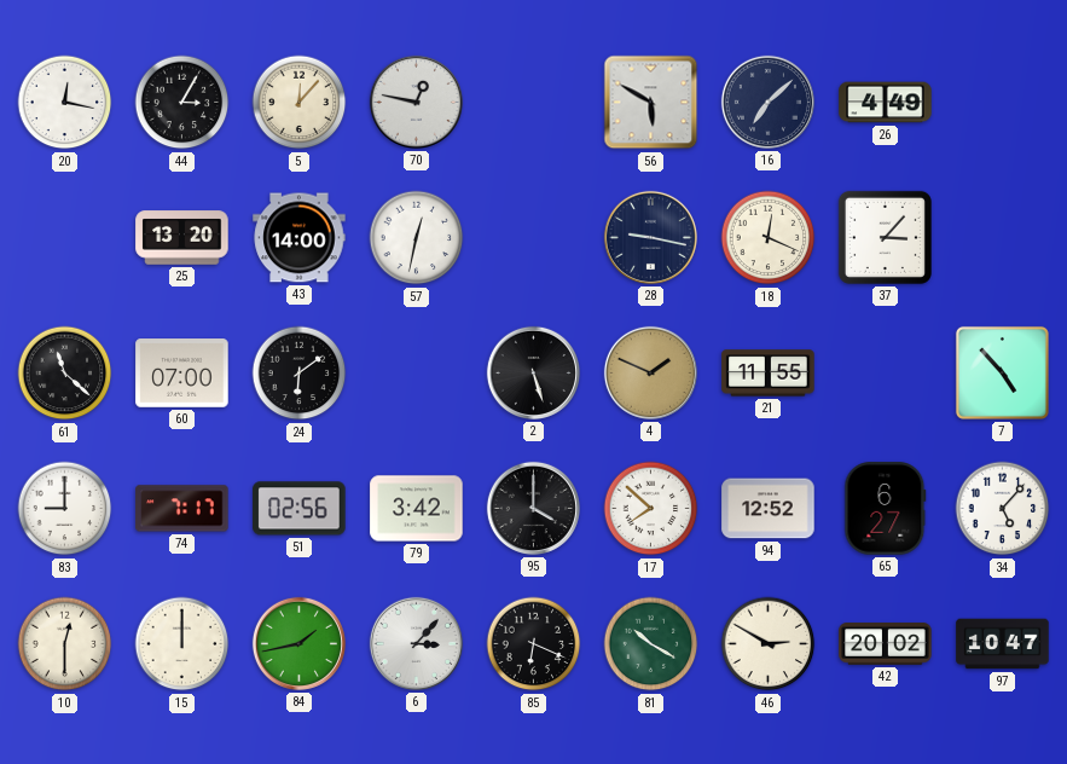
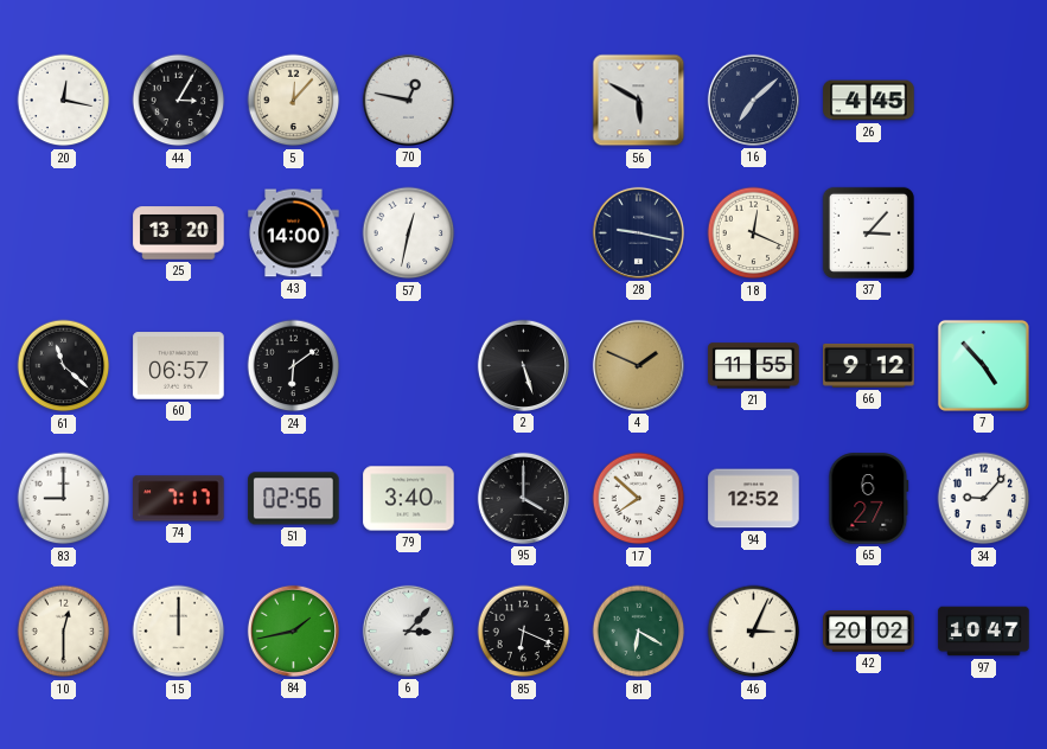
26: 4:49 -> 4:45
60: 07:00 -> 06:57
66: none -> 9:12
79: 3:42 -> 3:40
34: 5:07 -> 9:07
81: 10:20 -> 6:20
46: 2:50 -> 3:04
